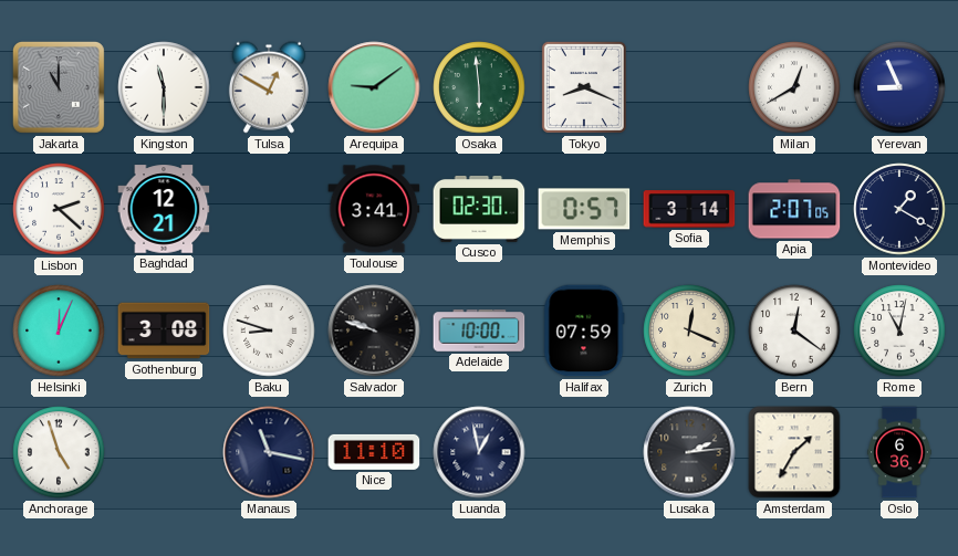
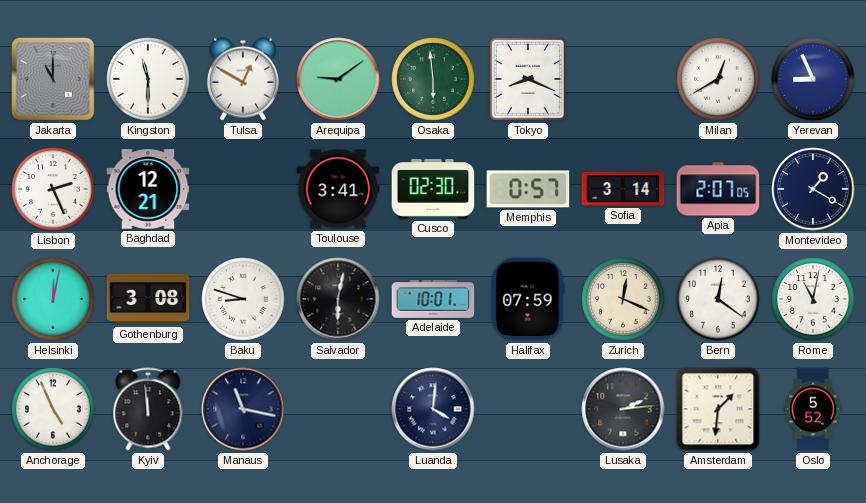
Lisbon: 2:22 -> 2:26
Helsinki: 12:04 -> 12:02
Salvador: 9:48 -> 6:02
Adelaide: 10:00 -> 10:01
Anchorage: 4:57 -> 4:56
Kyiv: none -> 11:59
Nice: 11:10 -> none
Luanda: 12:58 -> 4:01
Amsterdam: 1:35 -> 1:31
Oslo: 6:36 -> 5:52
